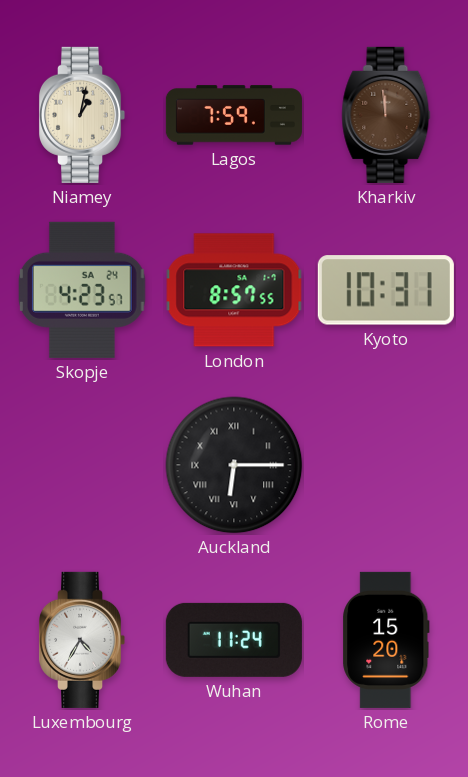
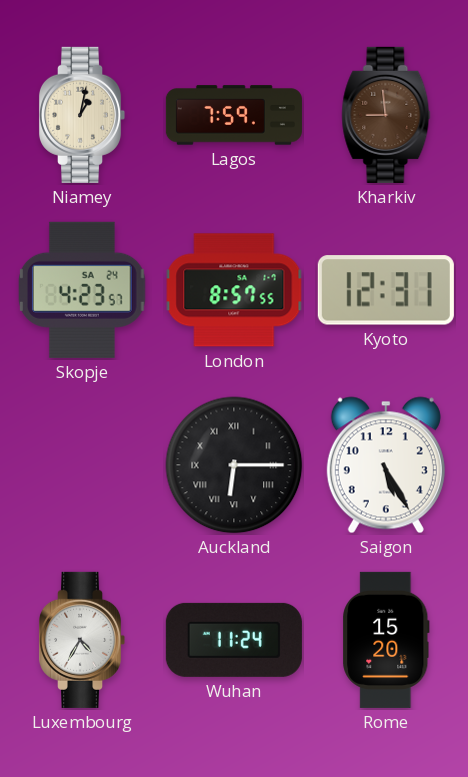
Kharkiv: 11:59 -> 8:59
Kyoto: 10:31 -> 12:31
Saigon: none -> 5:25
